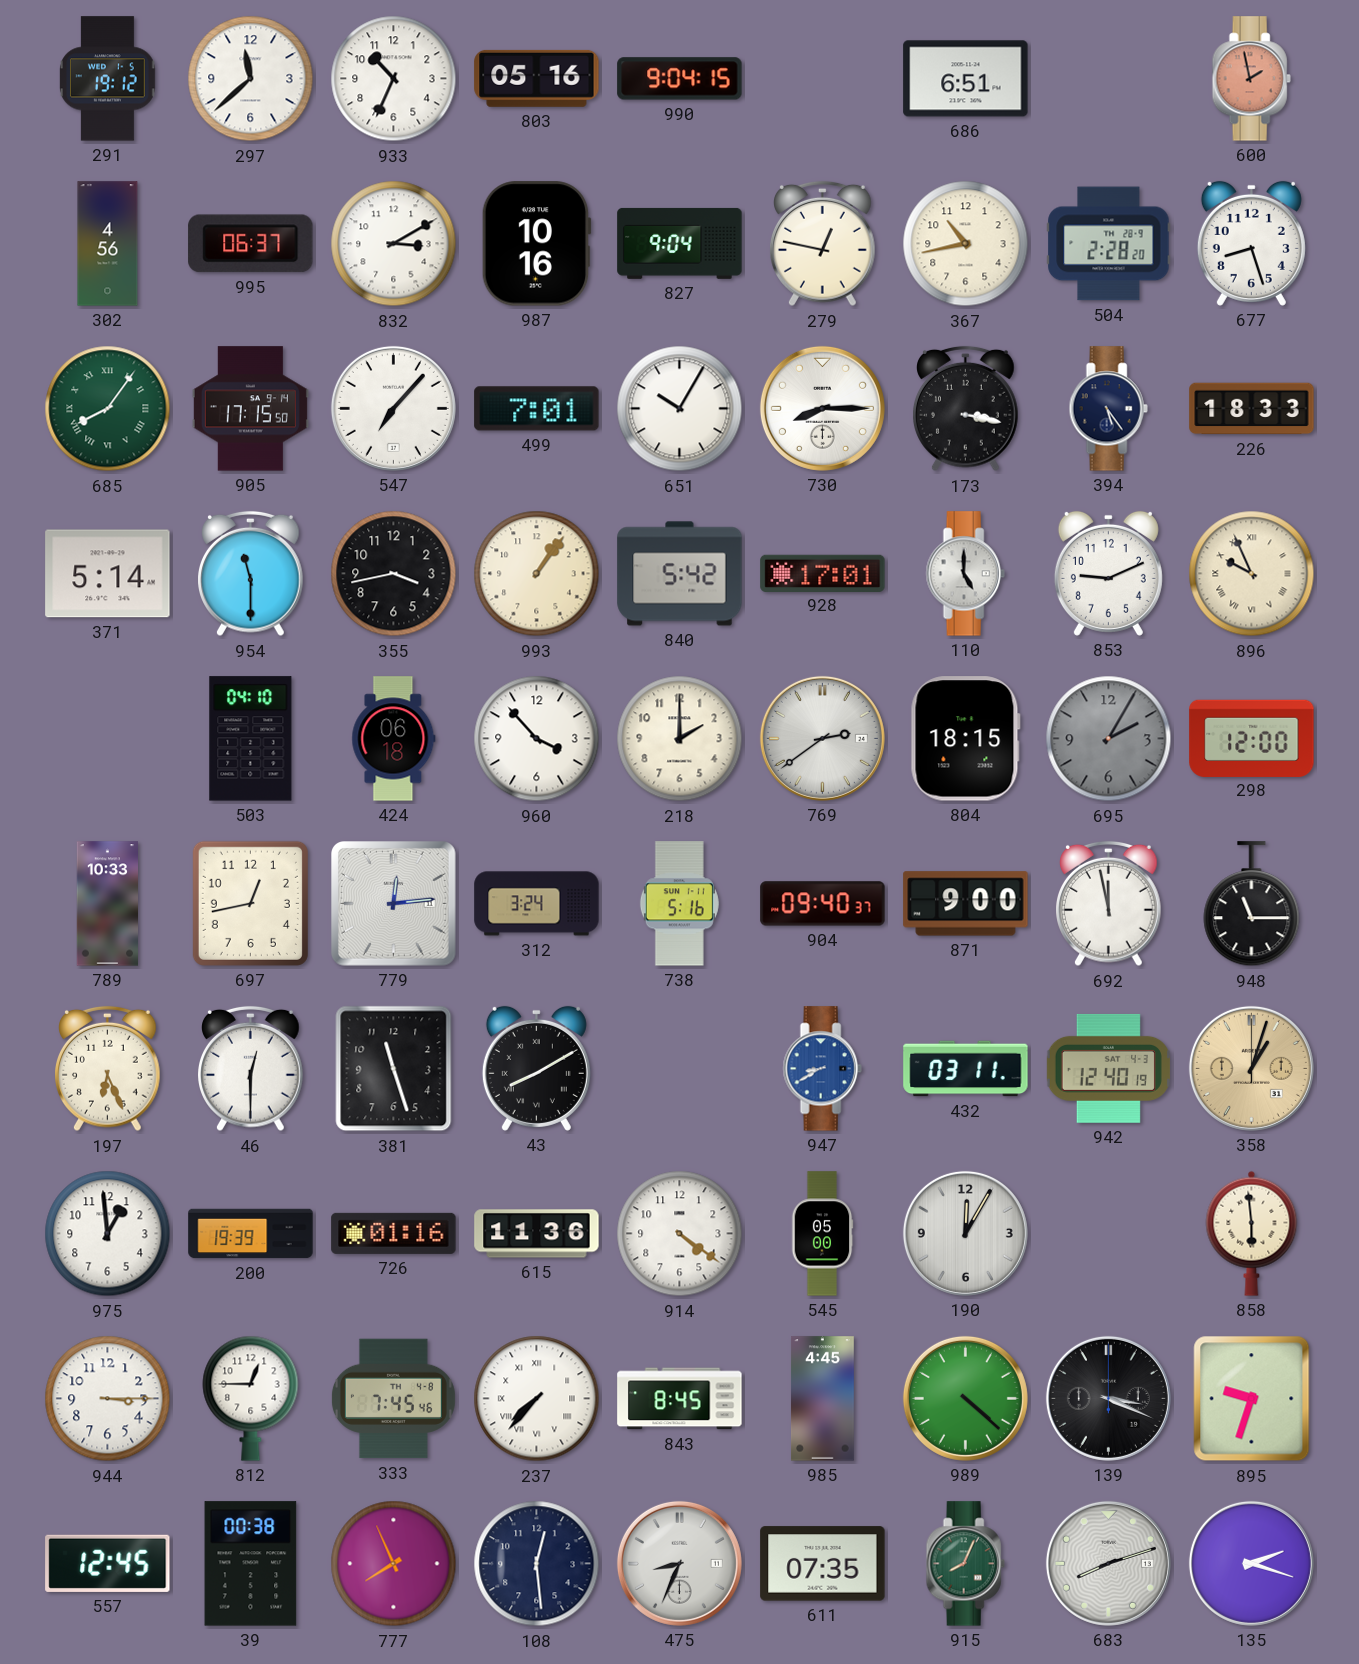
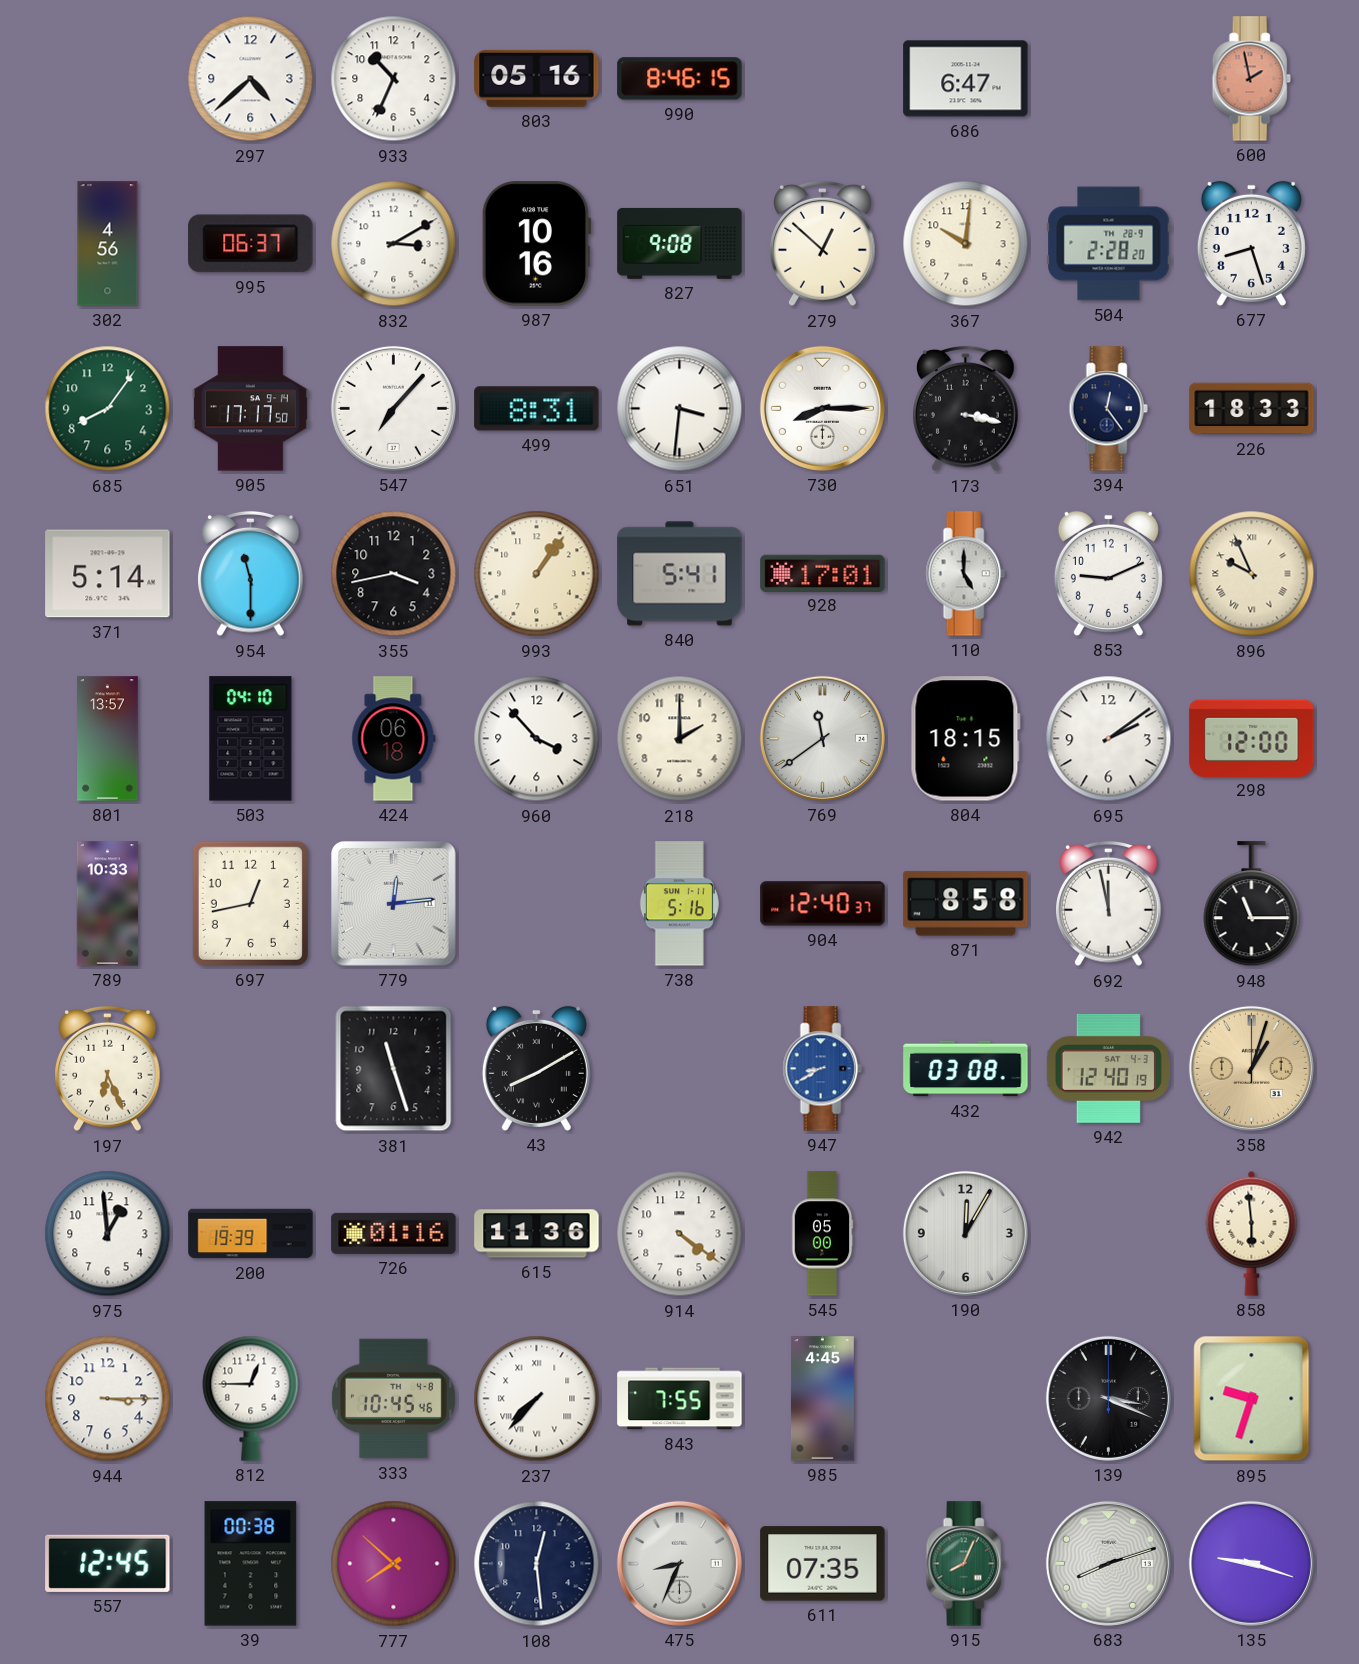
291: 19:12 -> none
297: 11:38 -> 4:38
990: 9:04 -> 8:46
686: 6:51 -> 6:47
827: 9:04 -> 9:08
279: 12:47 -> 12:52
367: 10:43 -> 10:01
685 numerals: Roman -> Arabic
905: 17:15 -> 17:17
499: 7:01 -> 8:31
651: 10:05 -> 3:31
394: 5:24 -> 12:24
840: 5:42 -> 5:41
801: none -> 13:57
769: 2:39 -> 11:39
695: 2:05 -> 2:09
695 dial: grey -> white
312: 3:24 -> none
904: 09:40 -> 12:40
871: 9:00 -> 8:58
46: 12:30 -> none
432: 03:11 -> 03:08
333: 7:45 -> 10:45
843: 8:45 -> 7:55
989: 4:22 -> none
777: 7:56 -> 7:52
135: 2:18 -> 9:18
